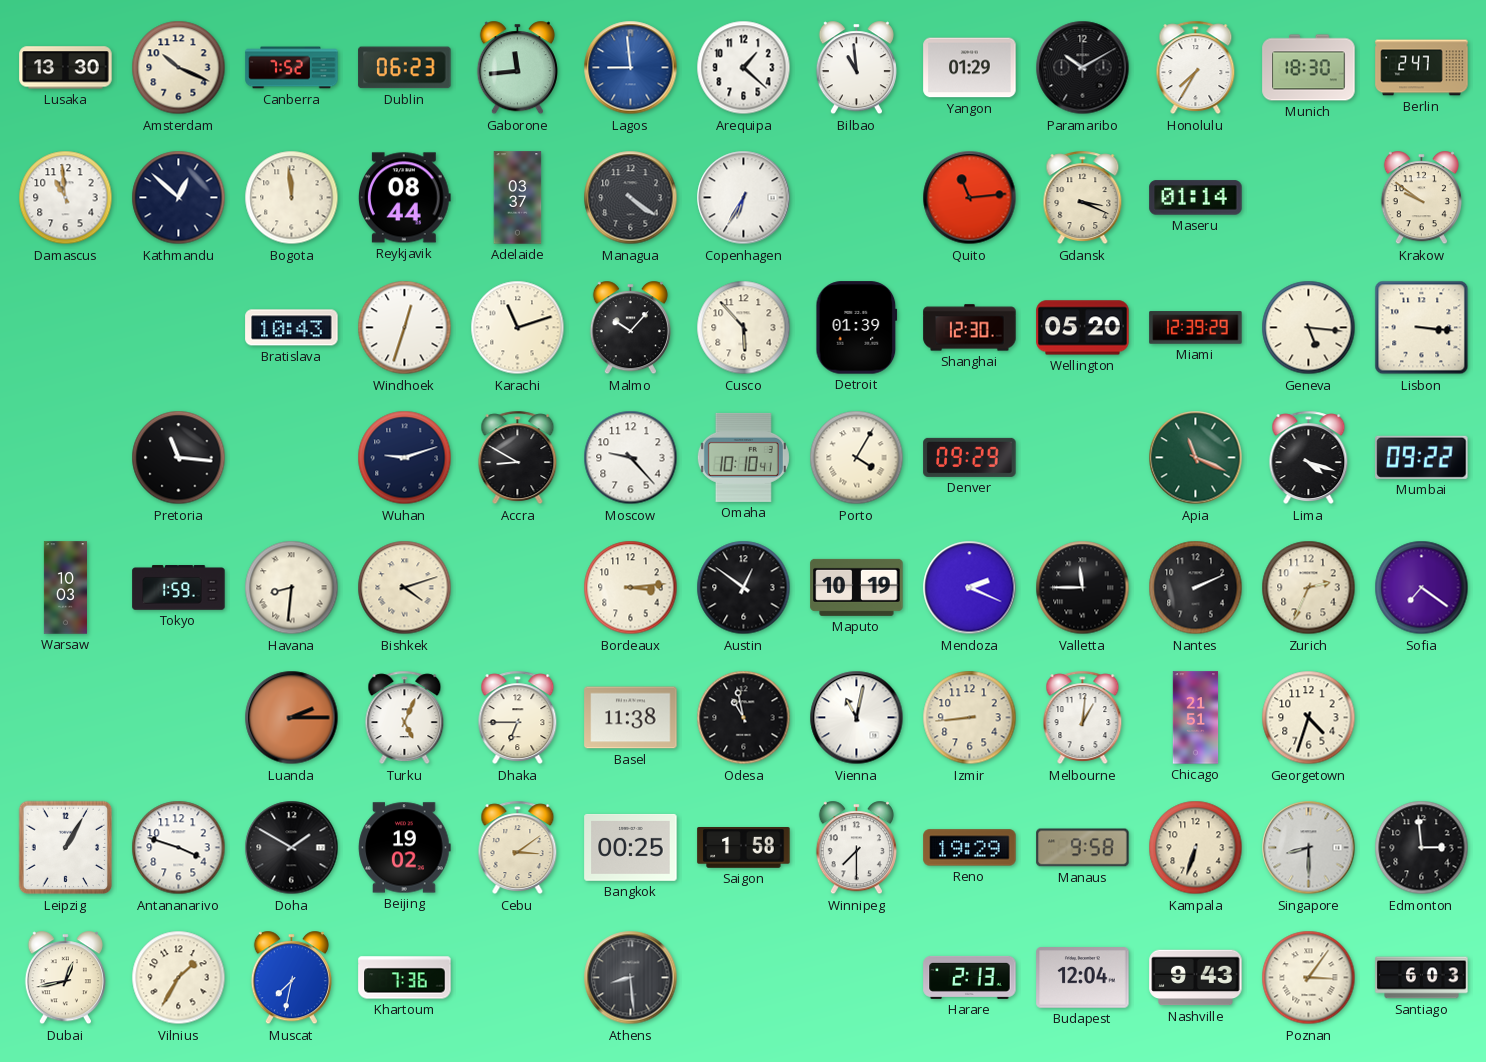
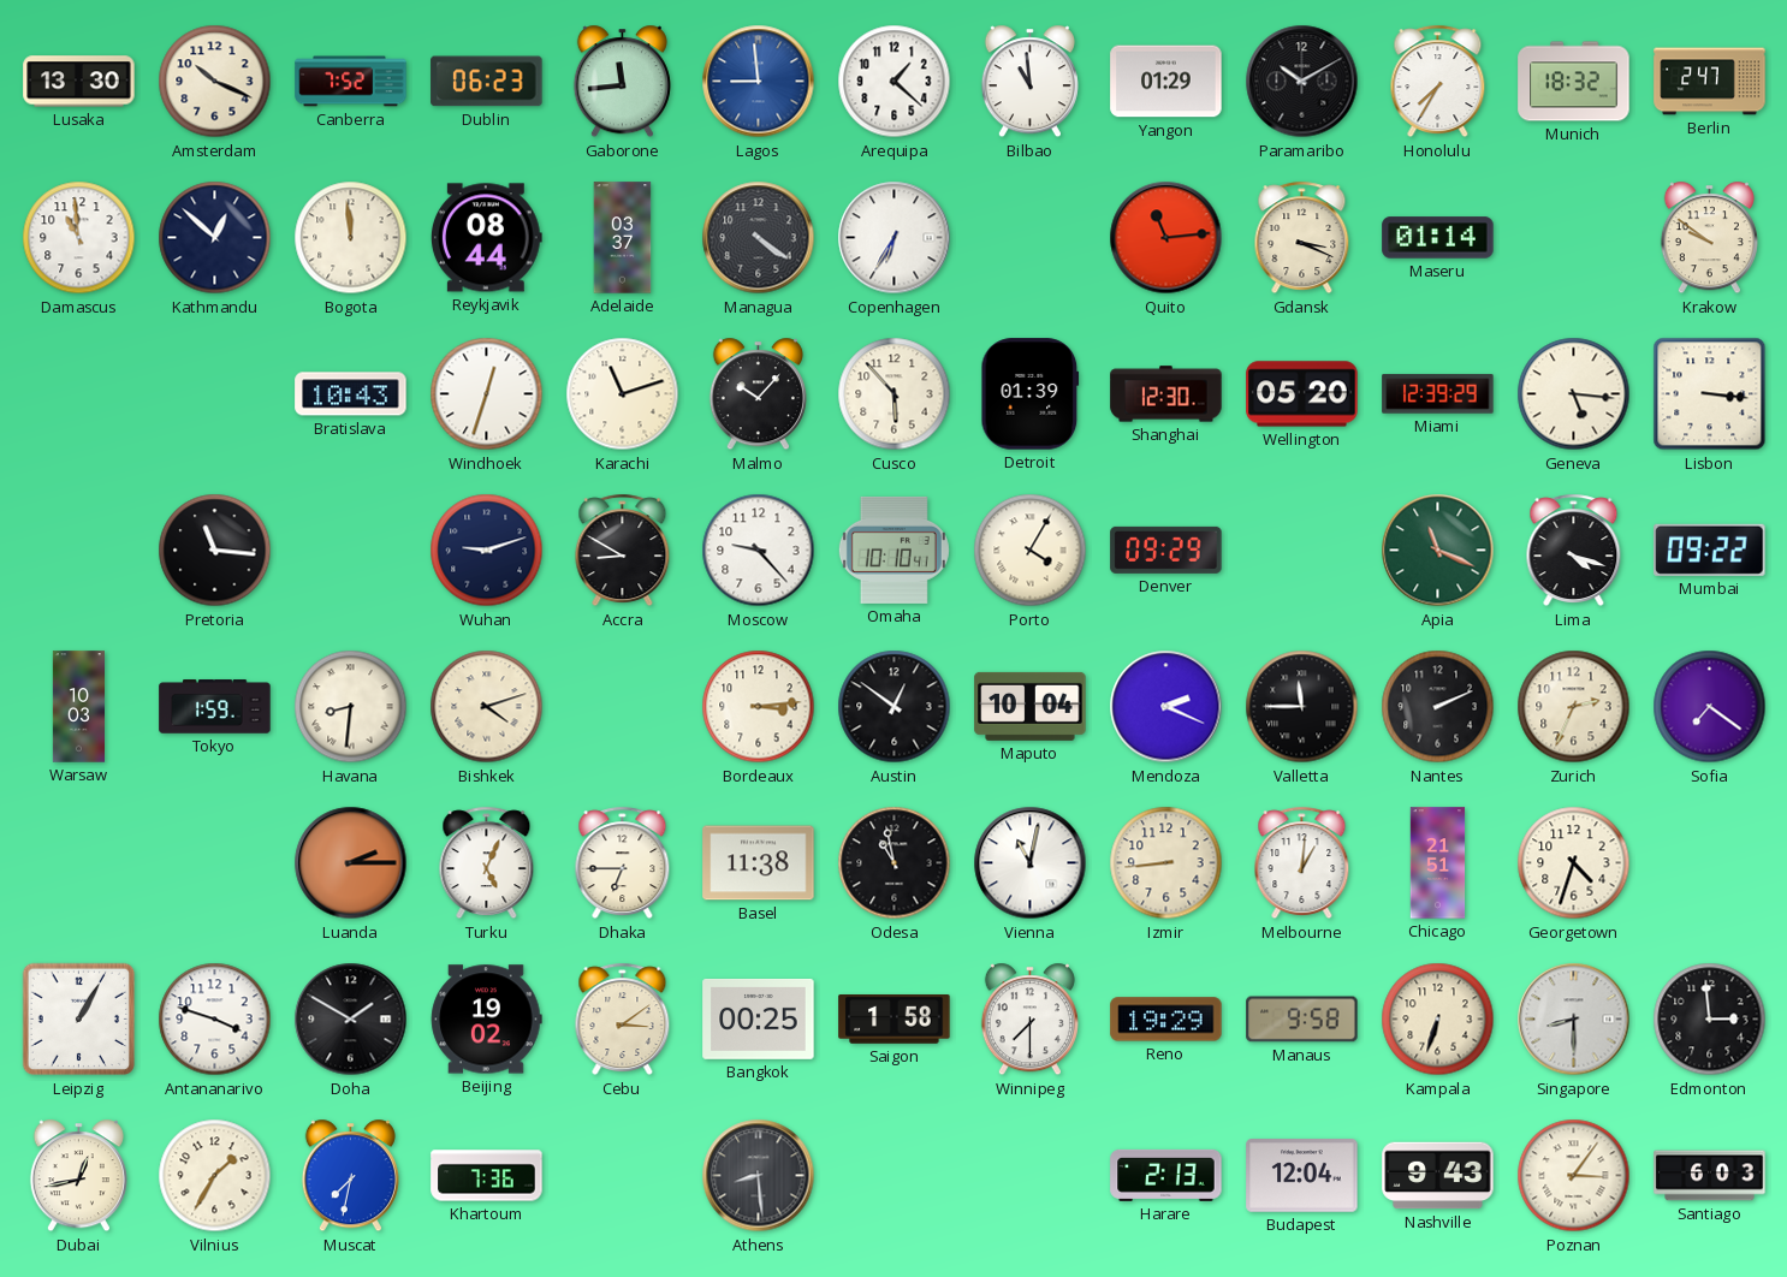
Munich: 18:30 -> 18:32
Maputo: 10:19 -> 10:04
